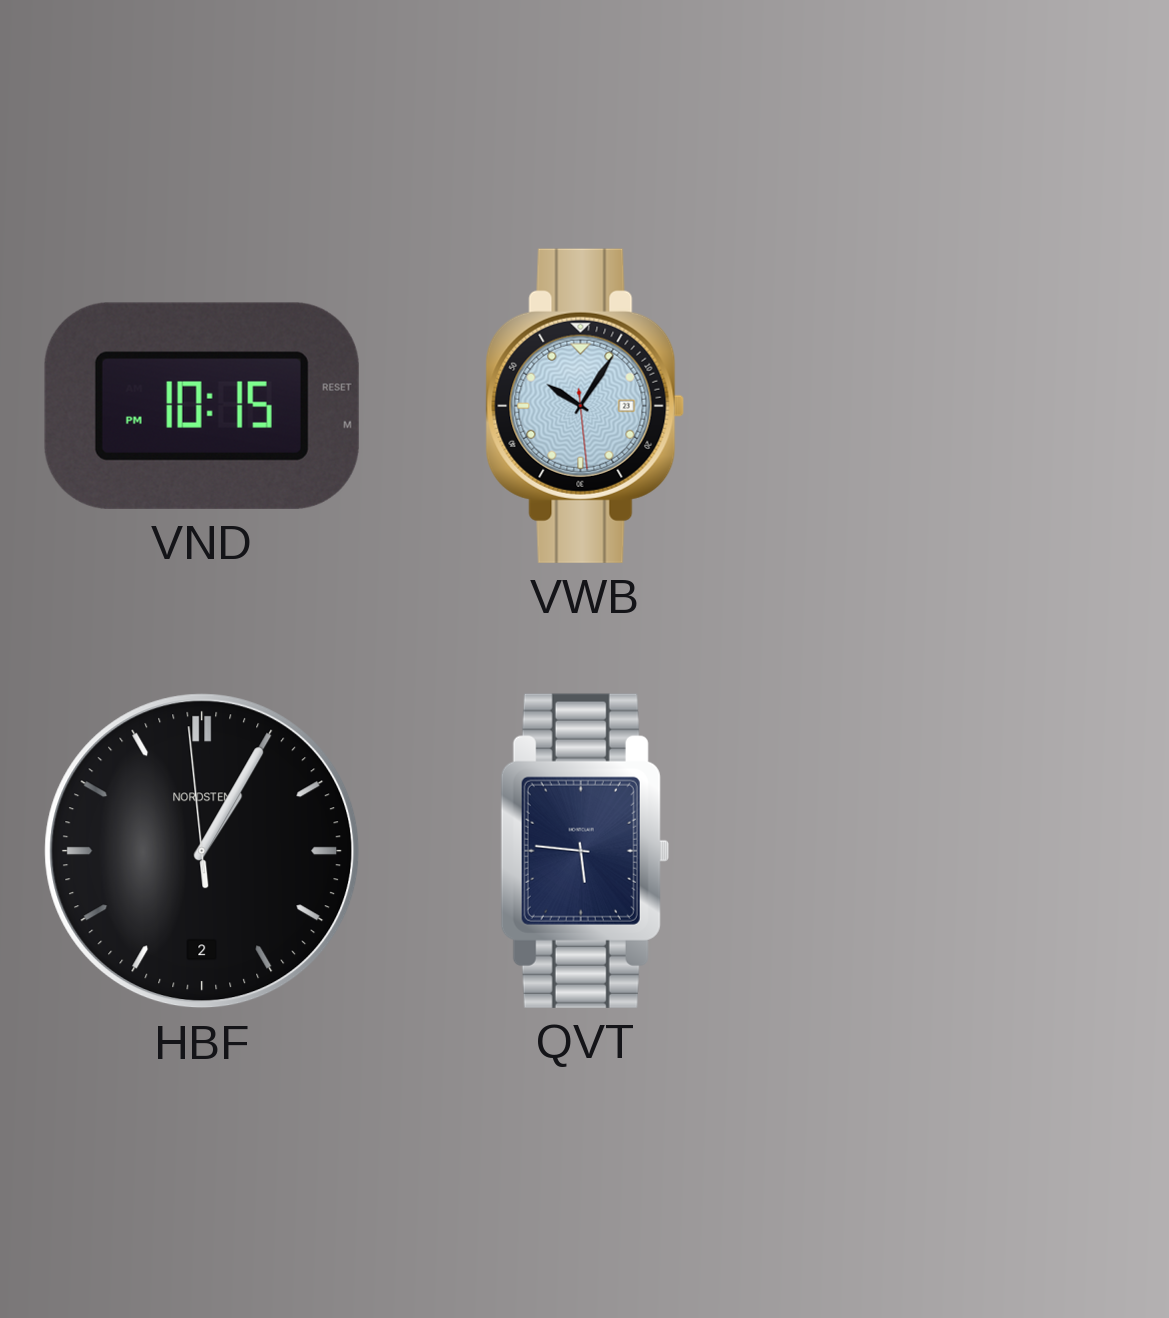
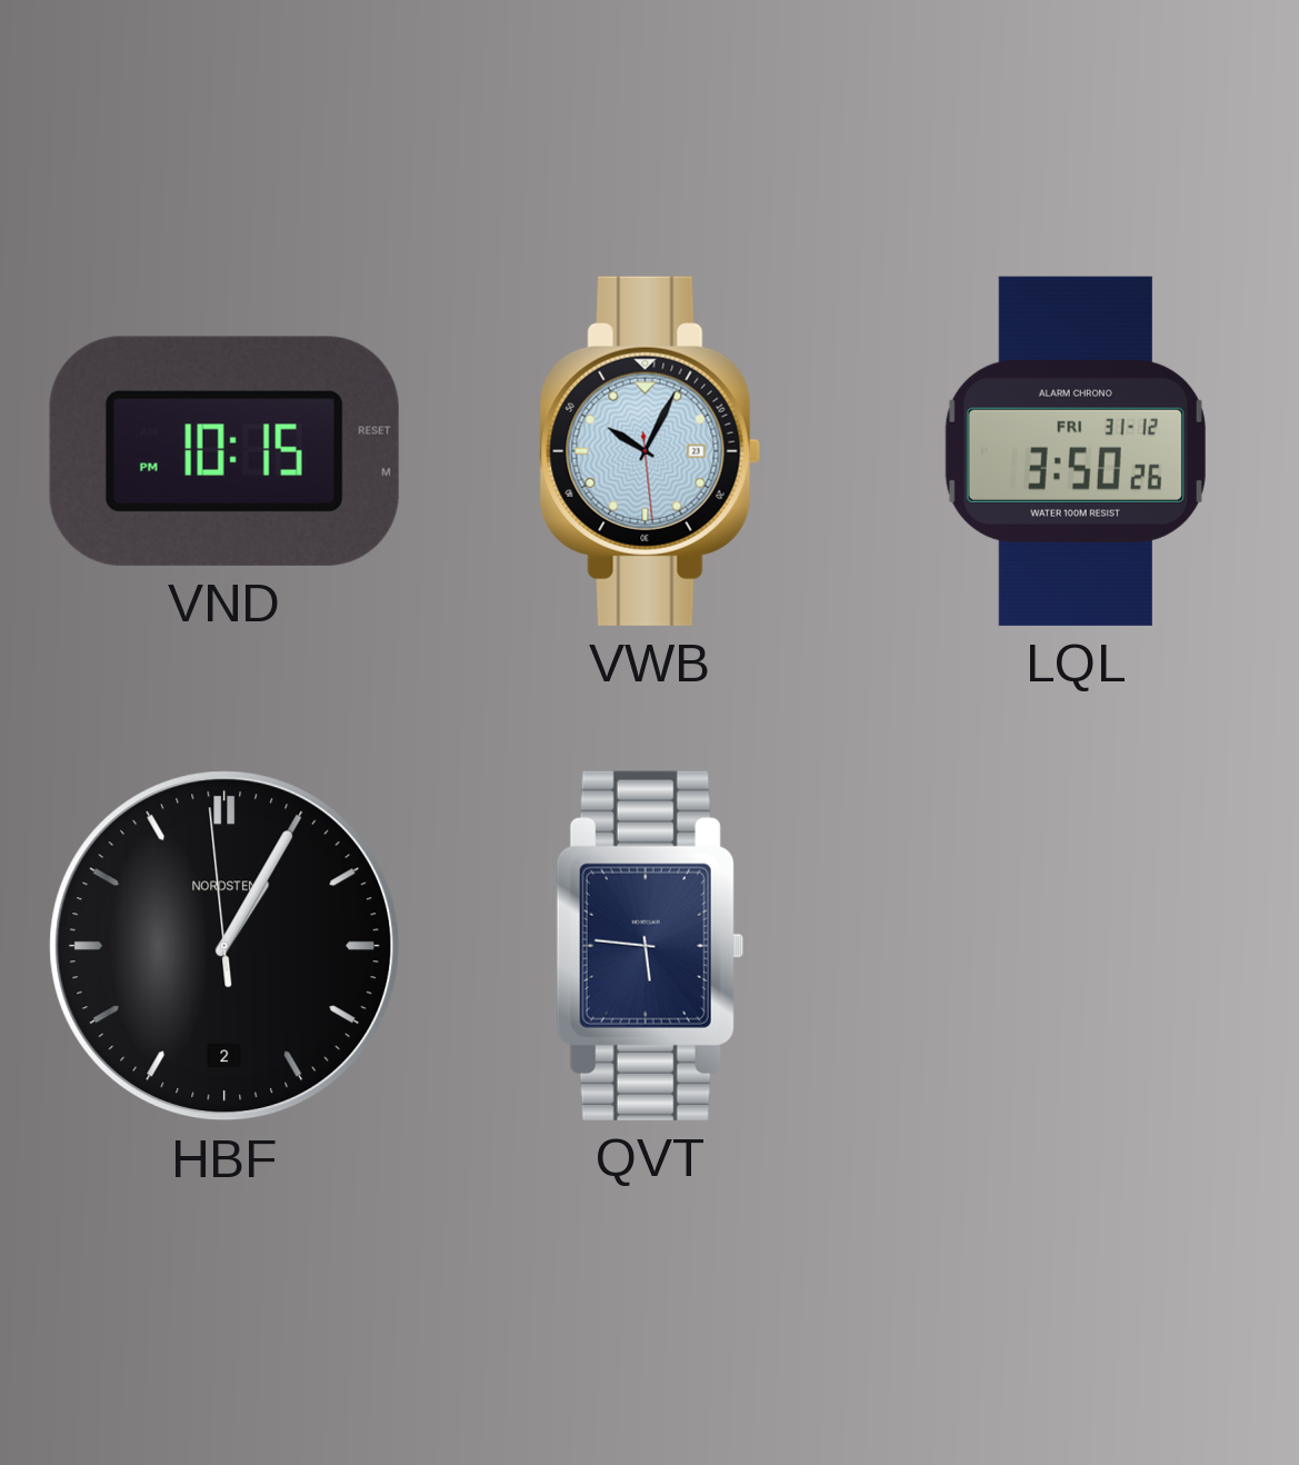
VWB: 10:05 -> 10:04
LQL: none -> 3:50
